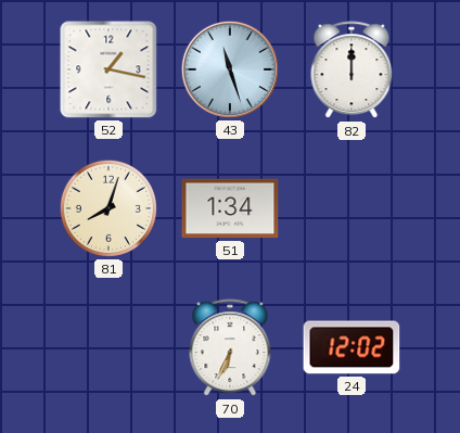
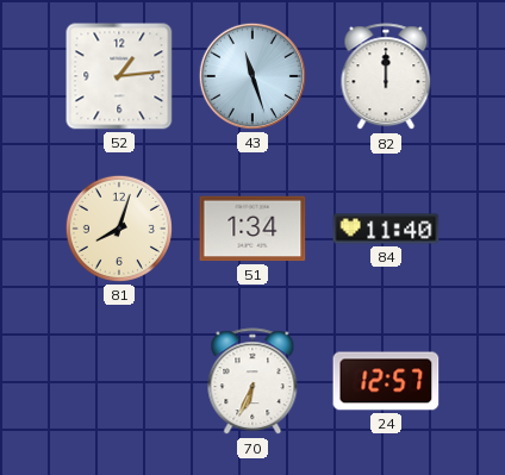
52: 1:17 -> 1:14
84: none -> 11:40
24: 12:02 -> 12:57
